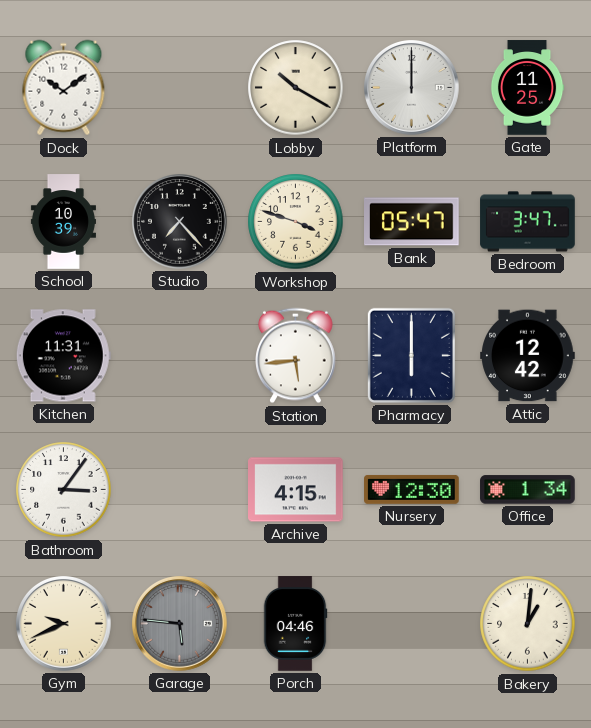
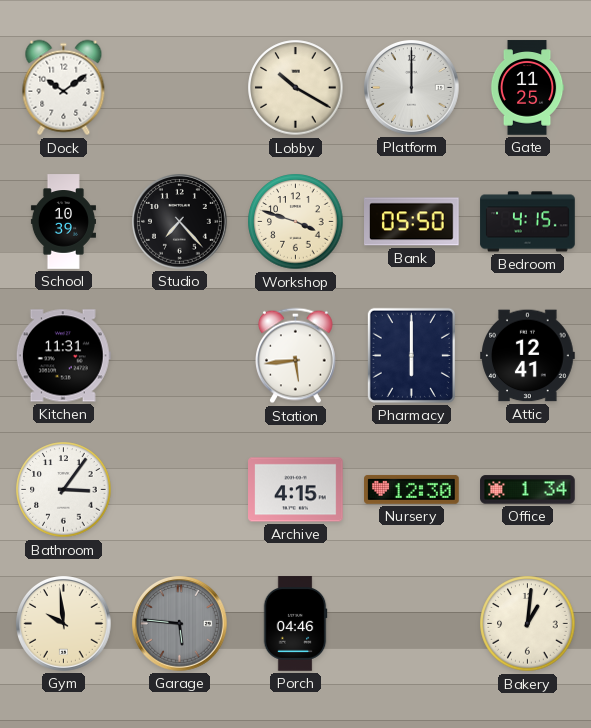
Bank: 05:47 -> 05:50
Bedroom: 3:47 -> 4:15
Attic: 12:42 -> 12:41
Gym: 9:41 -> 9:59
